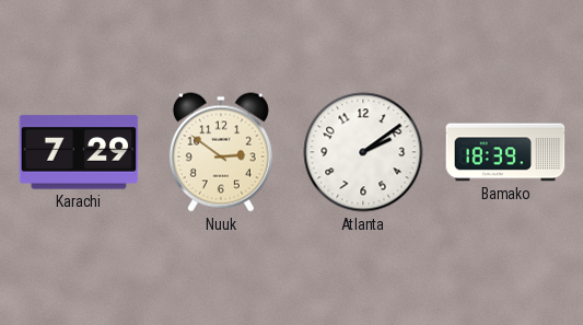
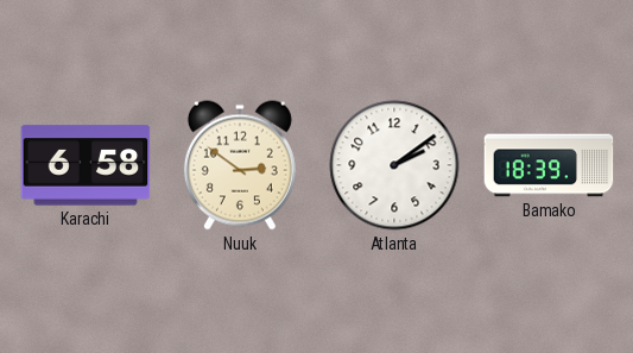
Karachi: 7:29 -> 6:58
